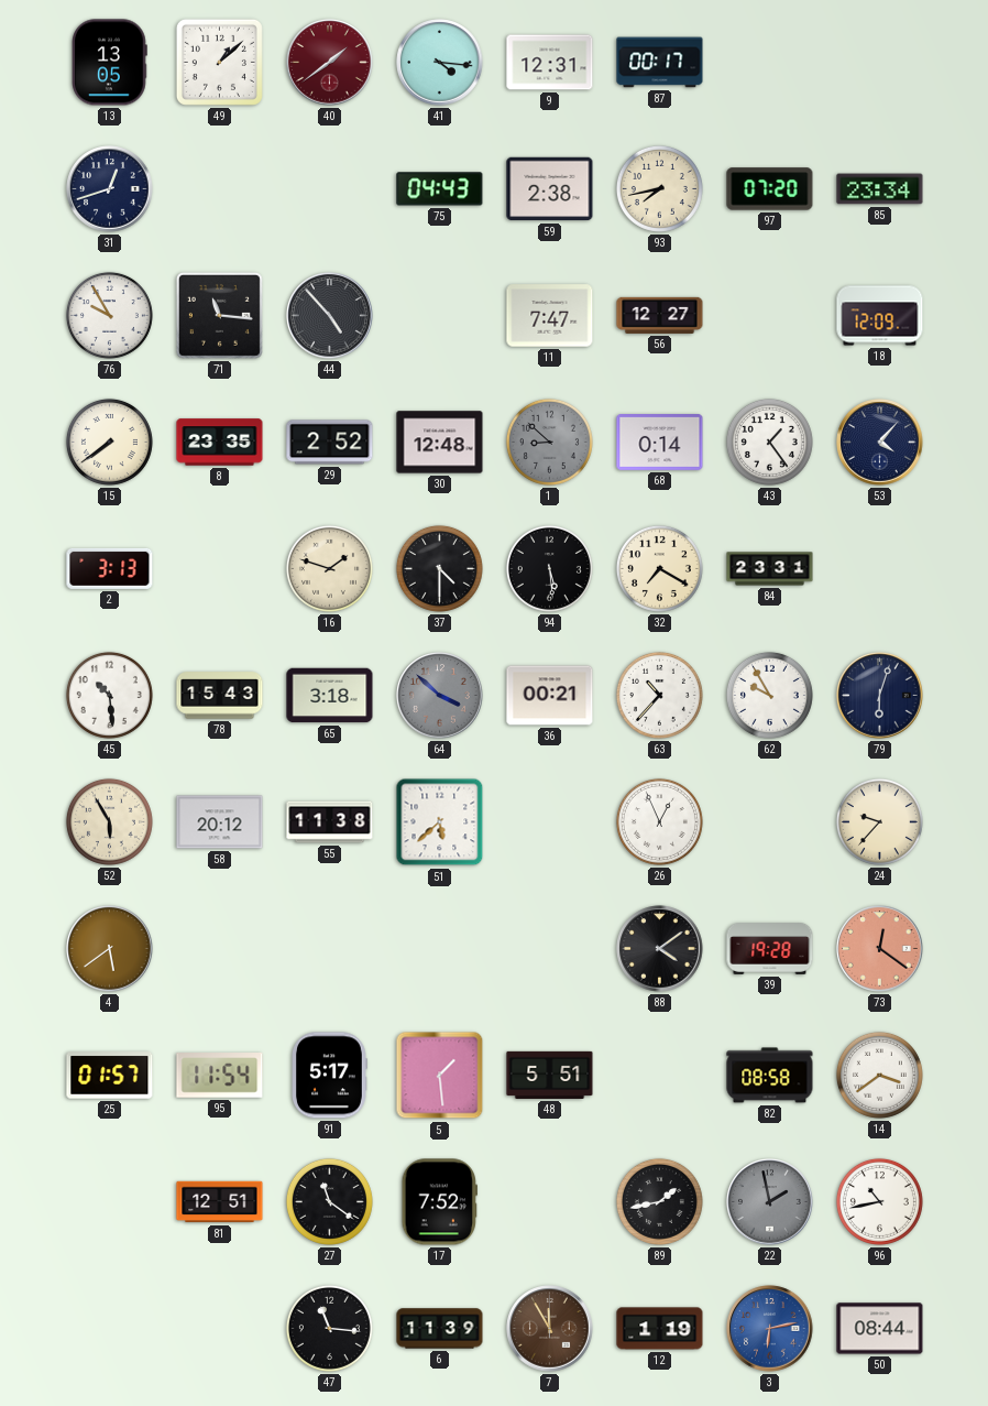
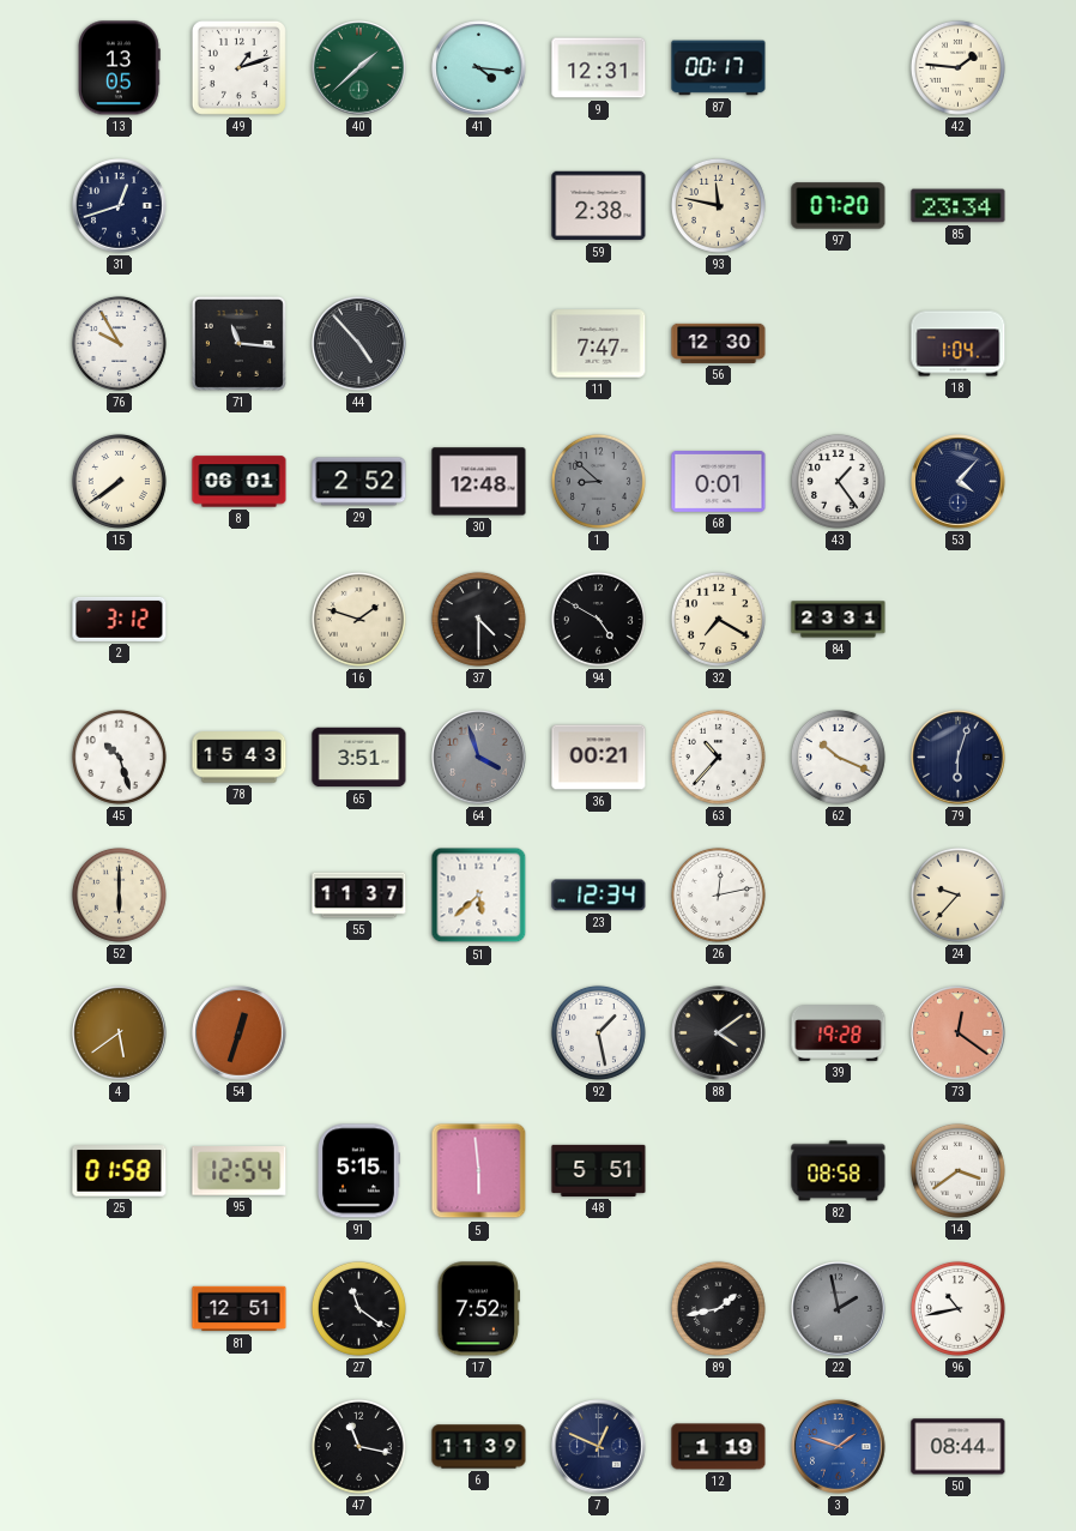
49: 1:08 -> 1:12
40: 1:39 -> 1:38
40 dial: burgundy -> green
42: none -> 1:46
75: 04:43 -> none
93: 7:43 -> 11:47
56: 12:27 -> 12:30
18: 12:09 -> 1:04
8: 23:35 -> 06:01
68: 0:14 -> 0:01
2: 3:13 -> 3:12
94: 5:29 -> 4:50
45: 10:29 -> 10:27
65: 3:18 -> 3:51
64: 3:52 -> 3:57
62: 9:55 -> 10:19
52: 5:55 -> 6:00
58: 20:12 -> none
55: 11:38 -> 11:37
23: none -> 12:34
26: 12:56 -> 12:13
54: none -> 12:33
92: none -> 1:28
25: 01:57 -> 01:58
95: 11:54 -> 12:54
91: 5:17 -> 5:15
5: 1:29 -> 5:59
47: 11:16 -> 11:17
7: 11:55 -> 12:49
7 dial: brown -> navy
3: 6:13 -> 1:48
